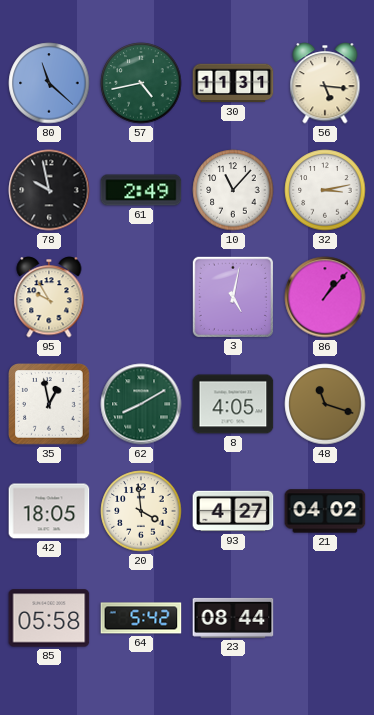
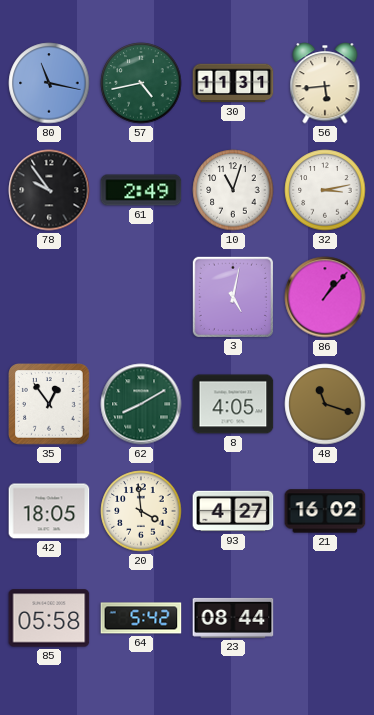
80: 11:22 -> 11:17
56: 5:16 -> 5:44
78: 9:58 -> 9:54
10: 11:07 -> 11:03
95: 9:55 -> none
35: 12:58 -> 12:54
21: 04:02 -> 16:02
